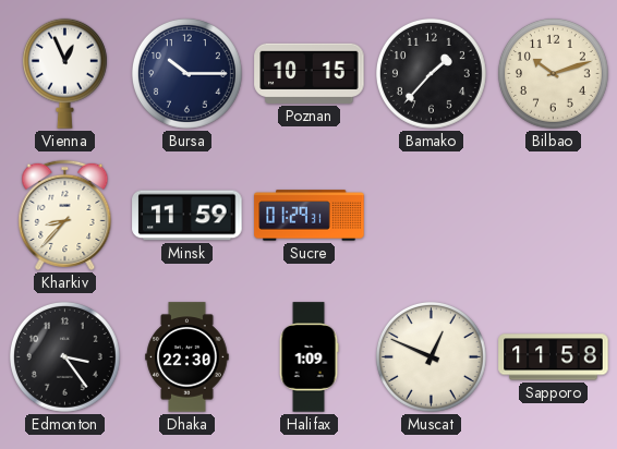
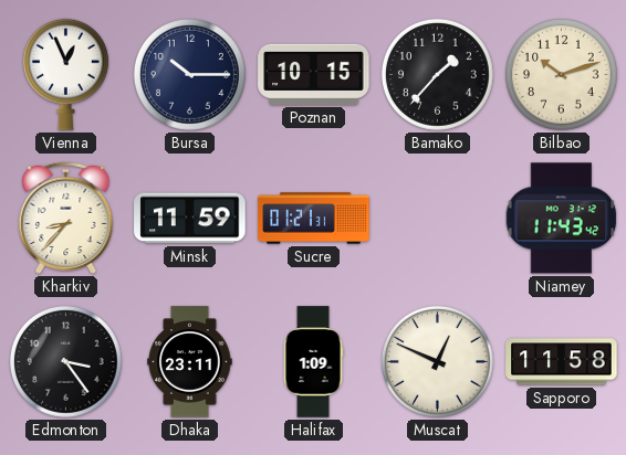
Sucre: 01:29 -> 01:21
Niamey: none -> 11:43
Dhaka: 22:30 -> 23:11
